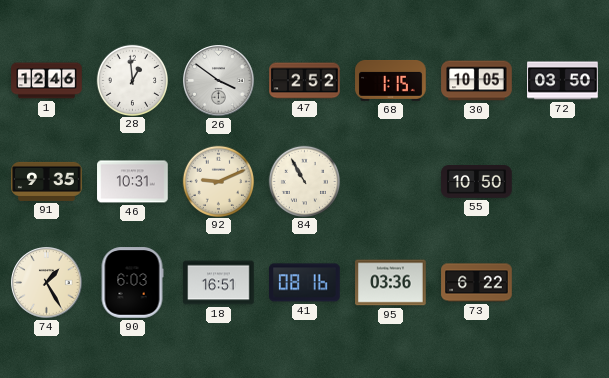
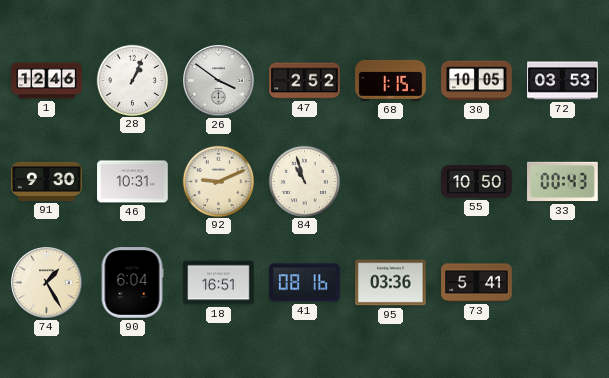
28: 12:59 -> 1:04
72: 03:50 -> 03:53
91: 9:35 -> 9:30
84: 10:55 -> 10:57
33: none -> 00:43
90: 6:03 -> 6:04
73: 6:22 -> 5:41
